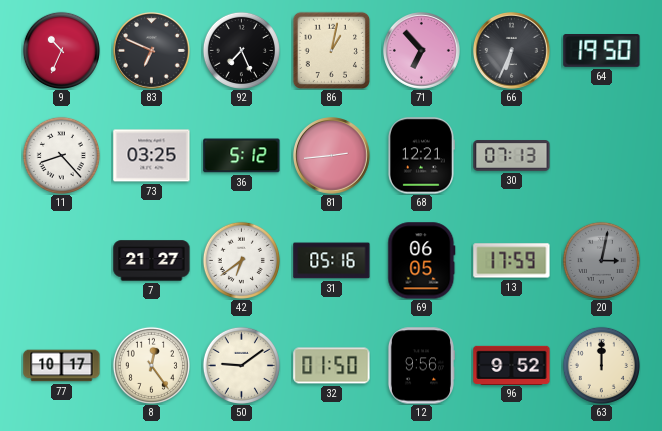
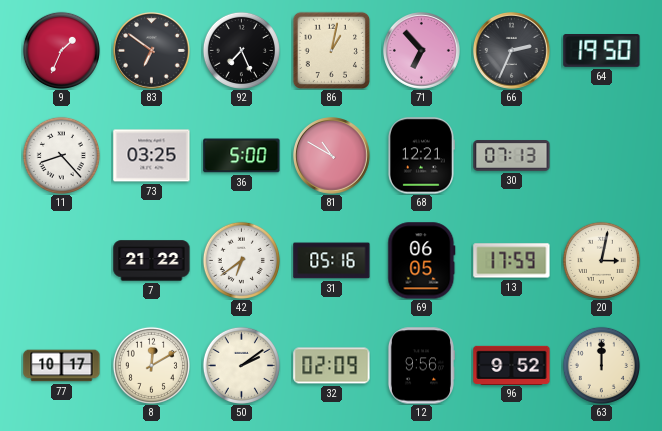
9: 10:34 -> 1:34
83: 6:49 -> 6:51
66: 6:34 -> 2:34
36: 5:12 -> 5:00
81: 2:44 -> 10:50
7: 21:27 -> 21:22
20 dial: grey -> cream
8: 12:24 -> 12:10
50: 9:09 -> 2:09
32: 01:50 -> 02:09
